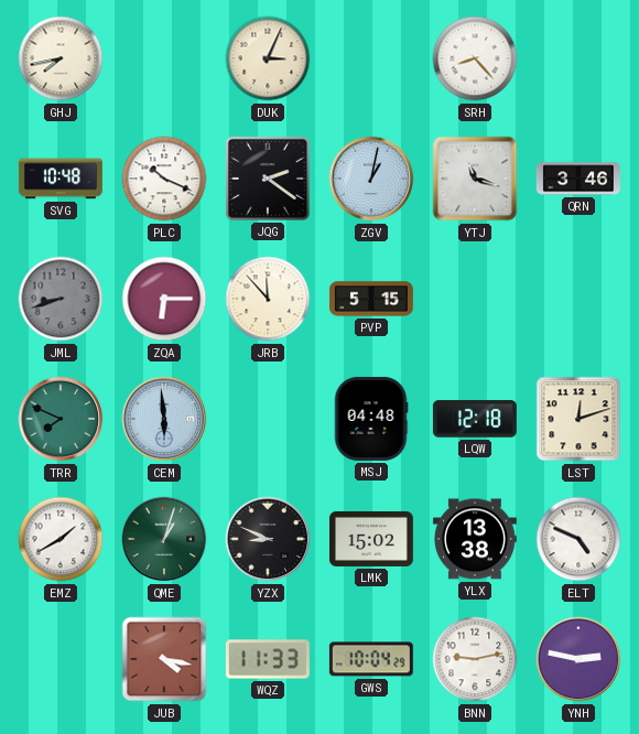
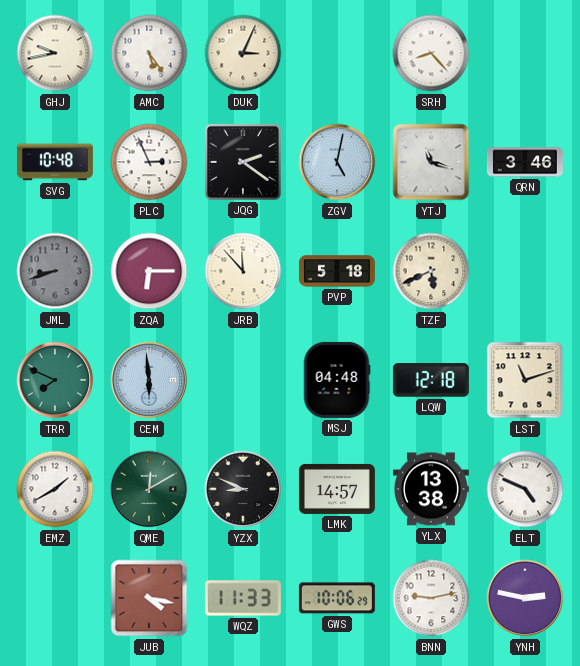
GHJ: 7:43 -> 9:43
AMC: none -> 5:24
PLC: 10:19 -> 2:56
ZGV: 1:02 -> 5:02
PVP: 5:15 -> 5:18
TZF: none -> 5:41
LST: 12:12 -> 11:12
QME: 1:03 -> 12:10
LMK: 15:02 -> 14:57
GWS: 10:04 -> 10:06
